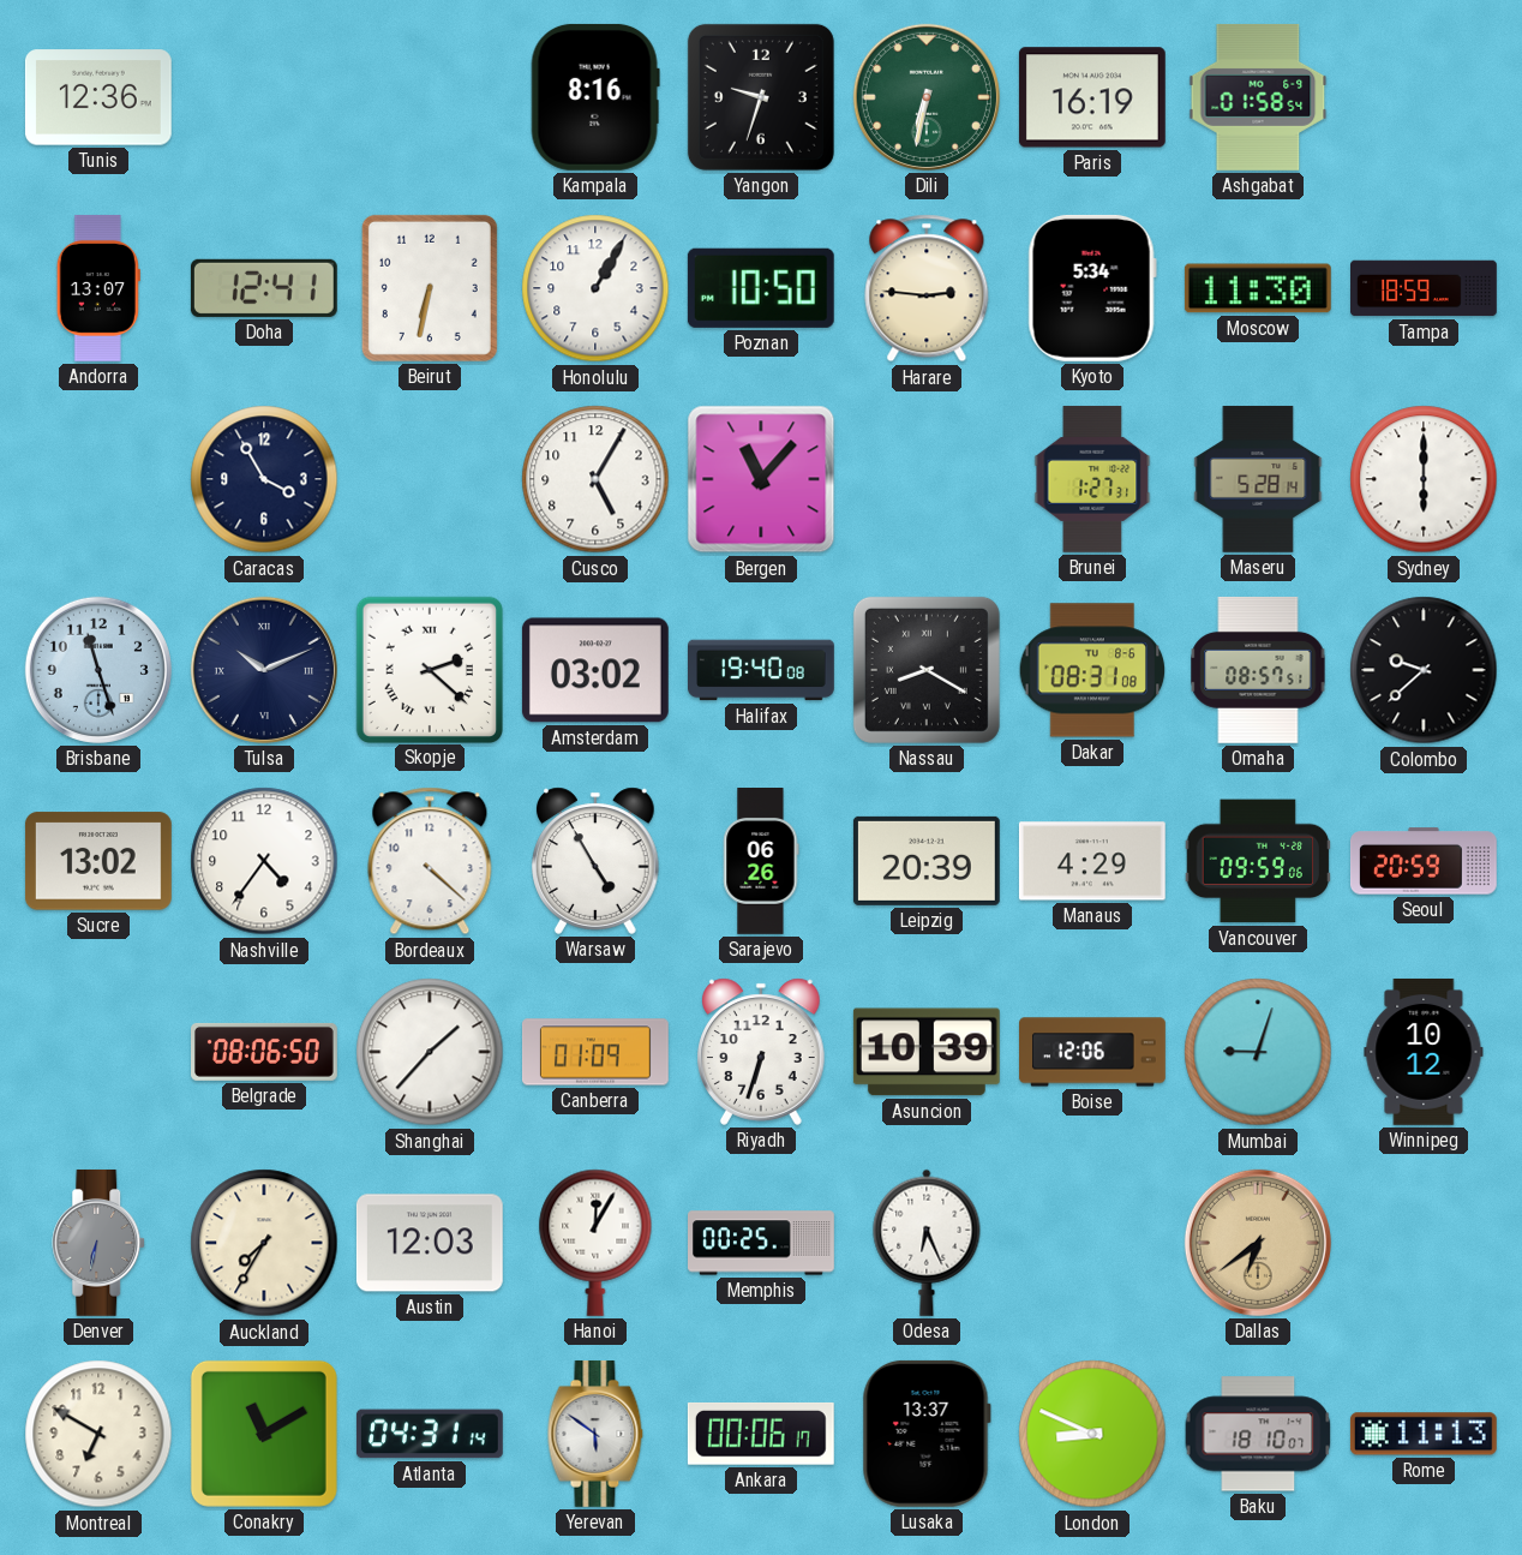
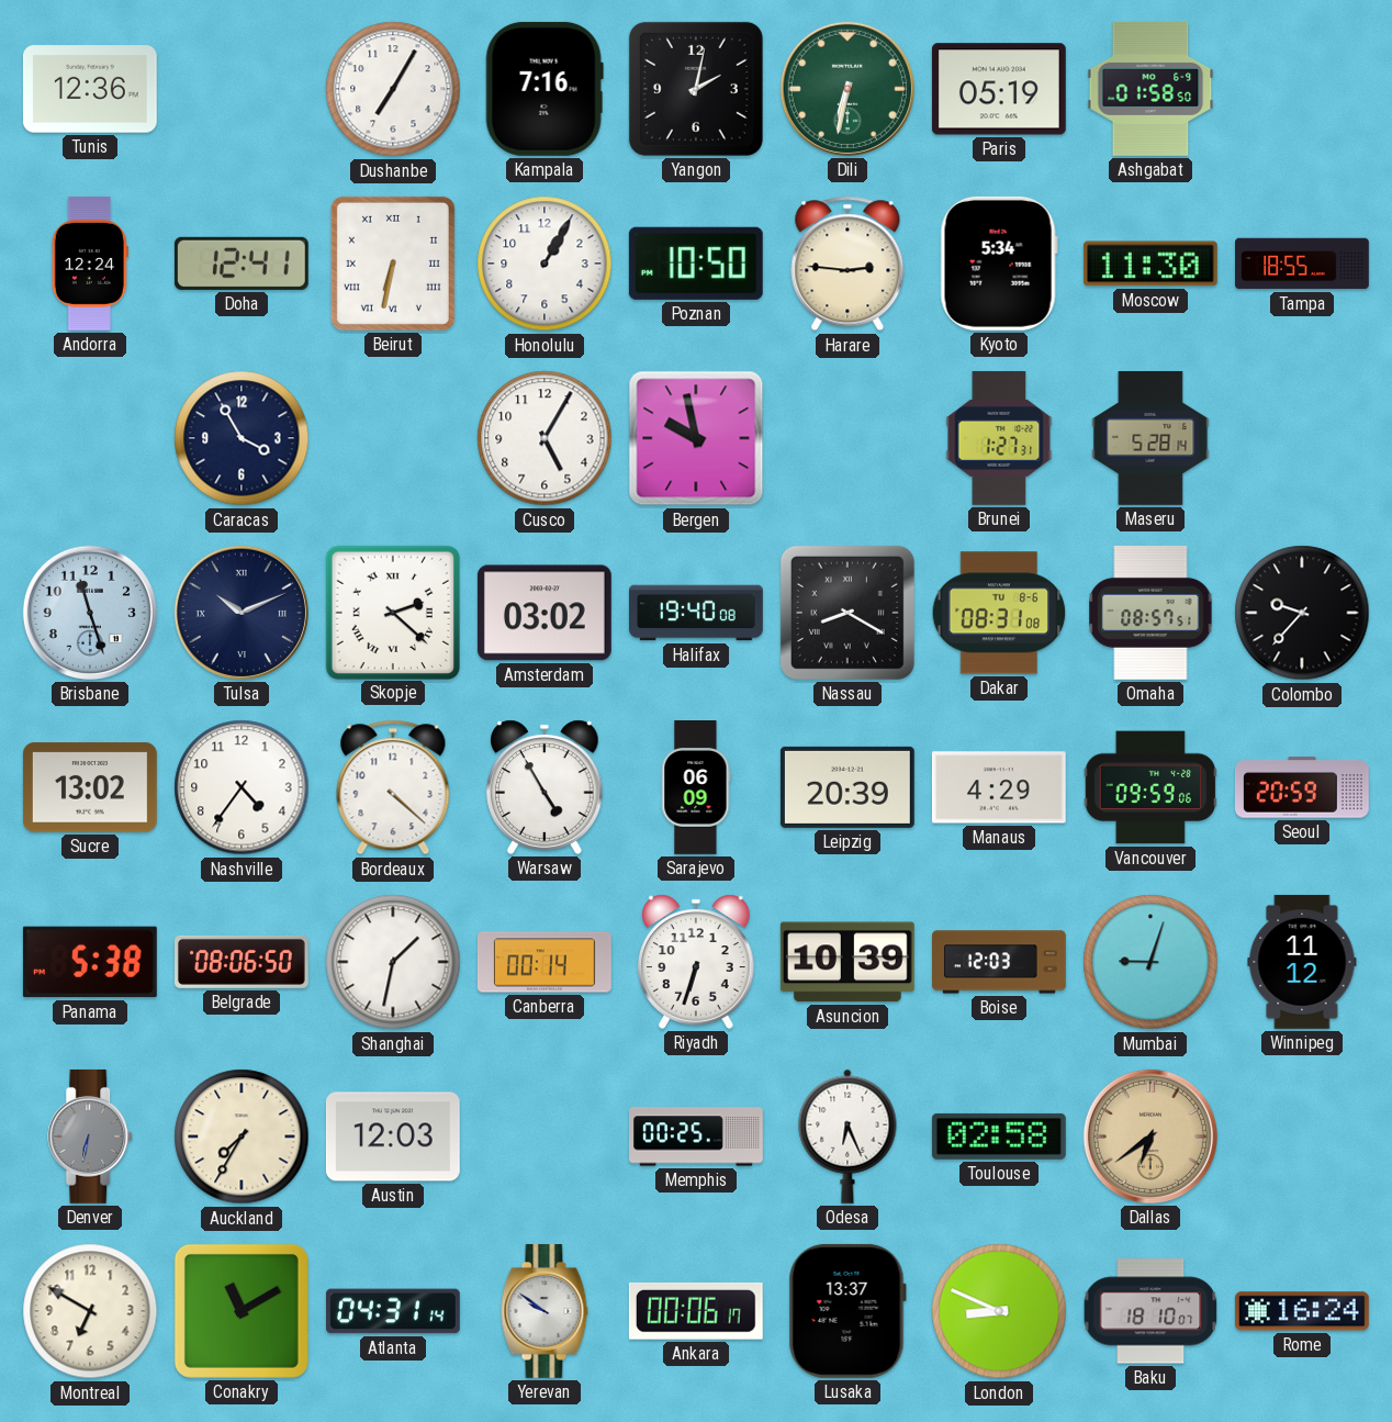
Dushanbe: none -> 7:05
Kampala: 8:16 -> 7:16
Yangon: 9:33 -> 2:02
Paris: 16:19 -> 05:19
Ashgabat: 01:58:54 -> 01:58:50
Andorra: 13:07 -> 12:24
Beirut numerals: Arabic -> Roman
Tampa: 18:59 -> 18:55
Bergen: 11:07 -> 9:58
Sydney: 6:00 -> none
Colombo: 9:38 -> 9:37
Sarajevo: 06:26 -> 06:09
Panama: none -> 5:38
Shanghai: 1:37 -> 1:32
Canberra: 01:09 -> 00:14
Boise: 12:06 -> 12:03
Winnipeg: 10:12 -> 11:12
Hanoi: 12:05 -> none
Toulouse: none -> 02:58
Yerevan: 5:51 -> 9:51
Rome: 11:13 -> 16:24
